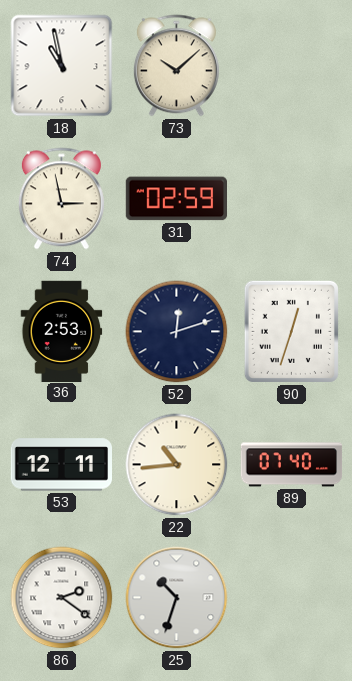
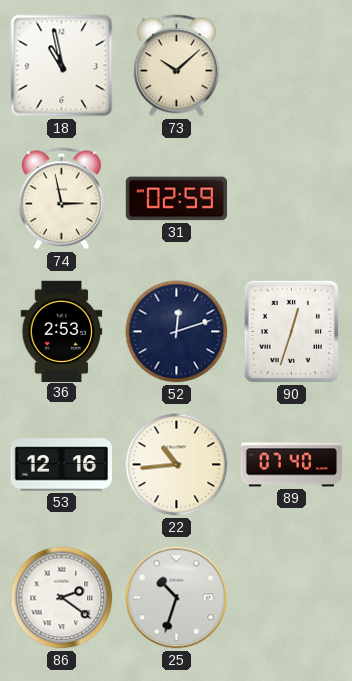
53: 12:11 -> 12:16
